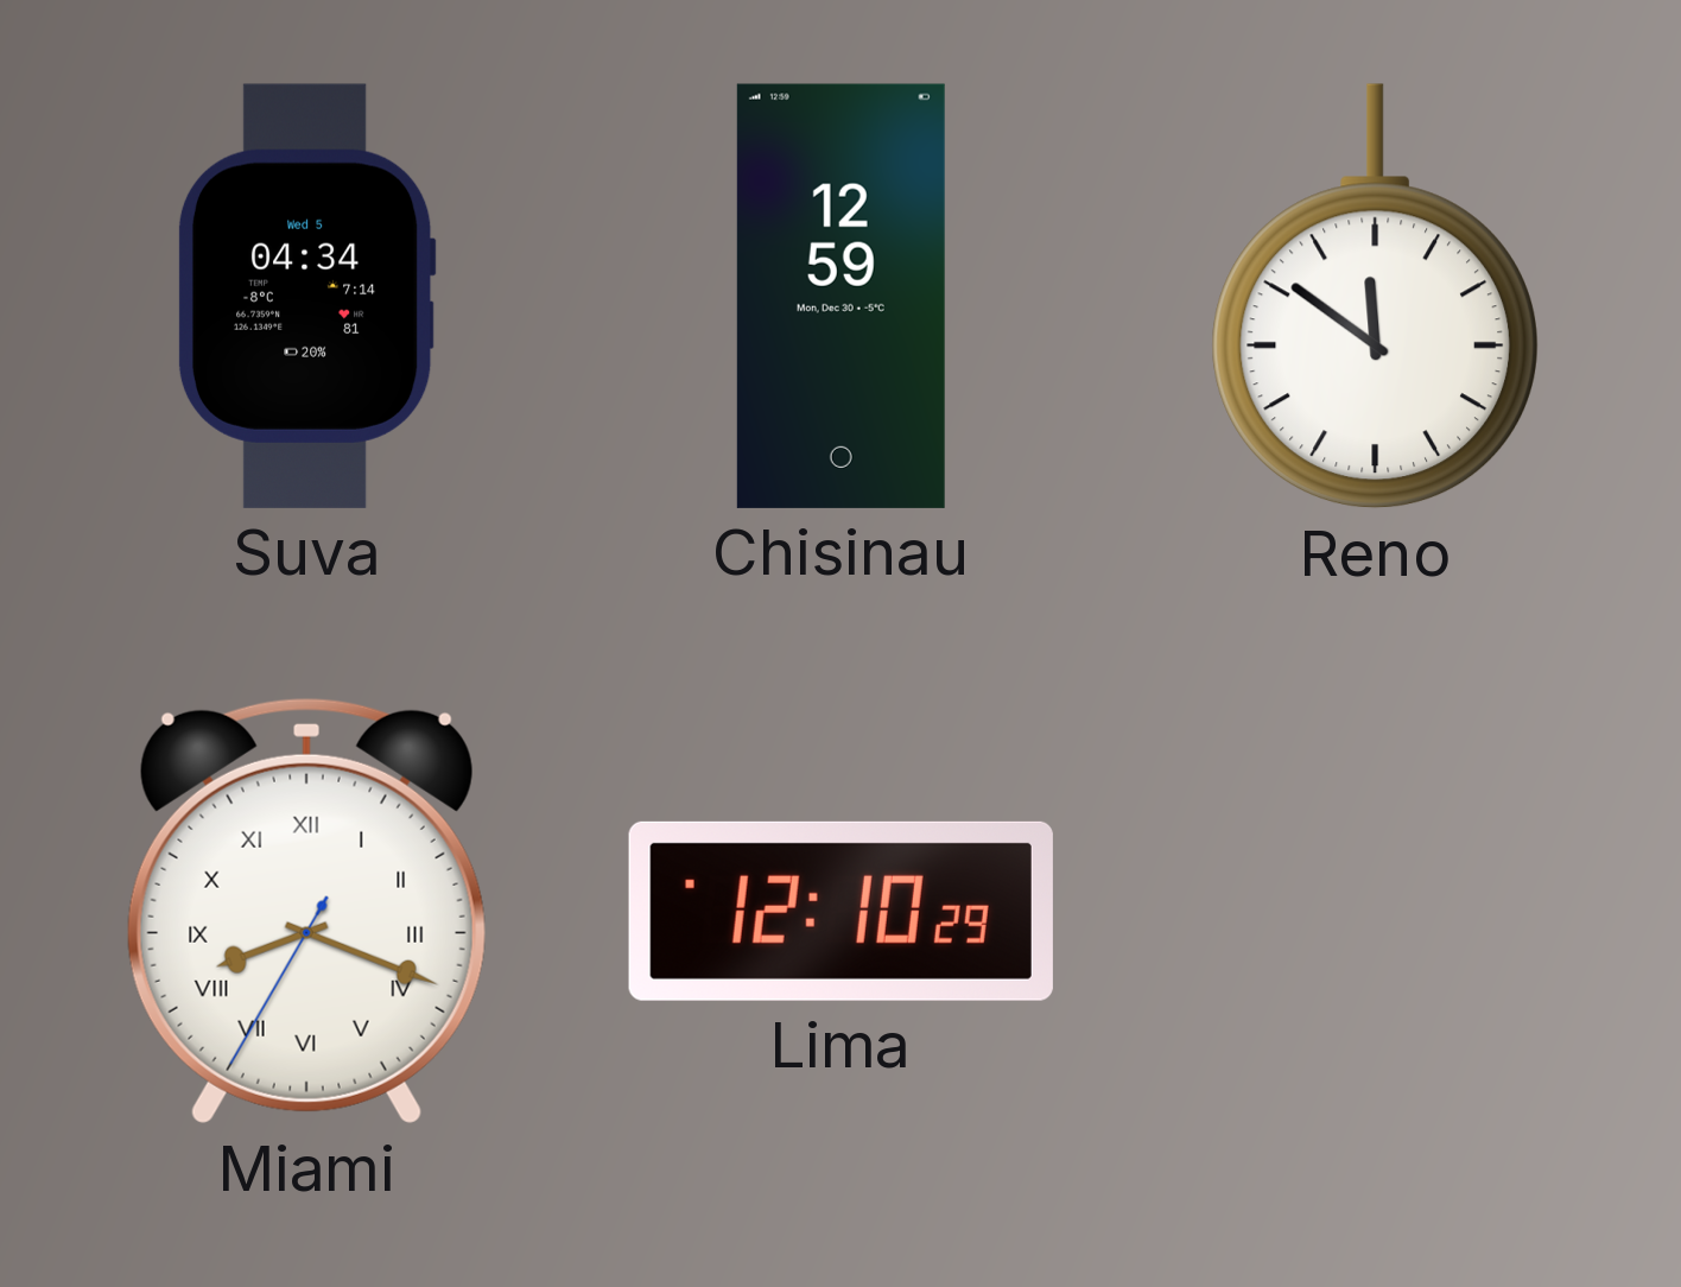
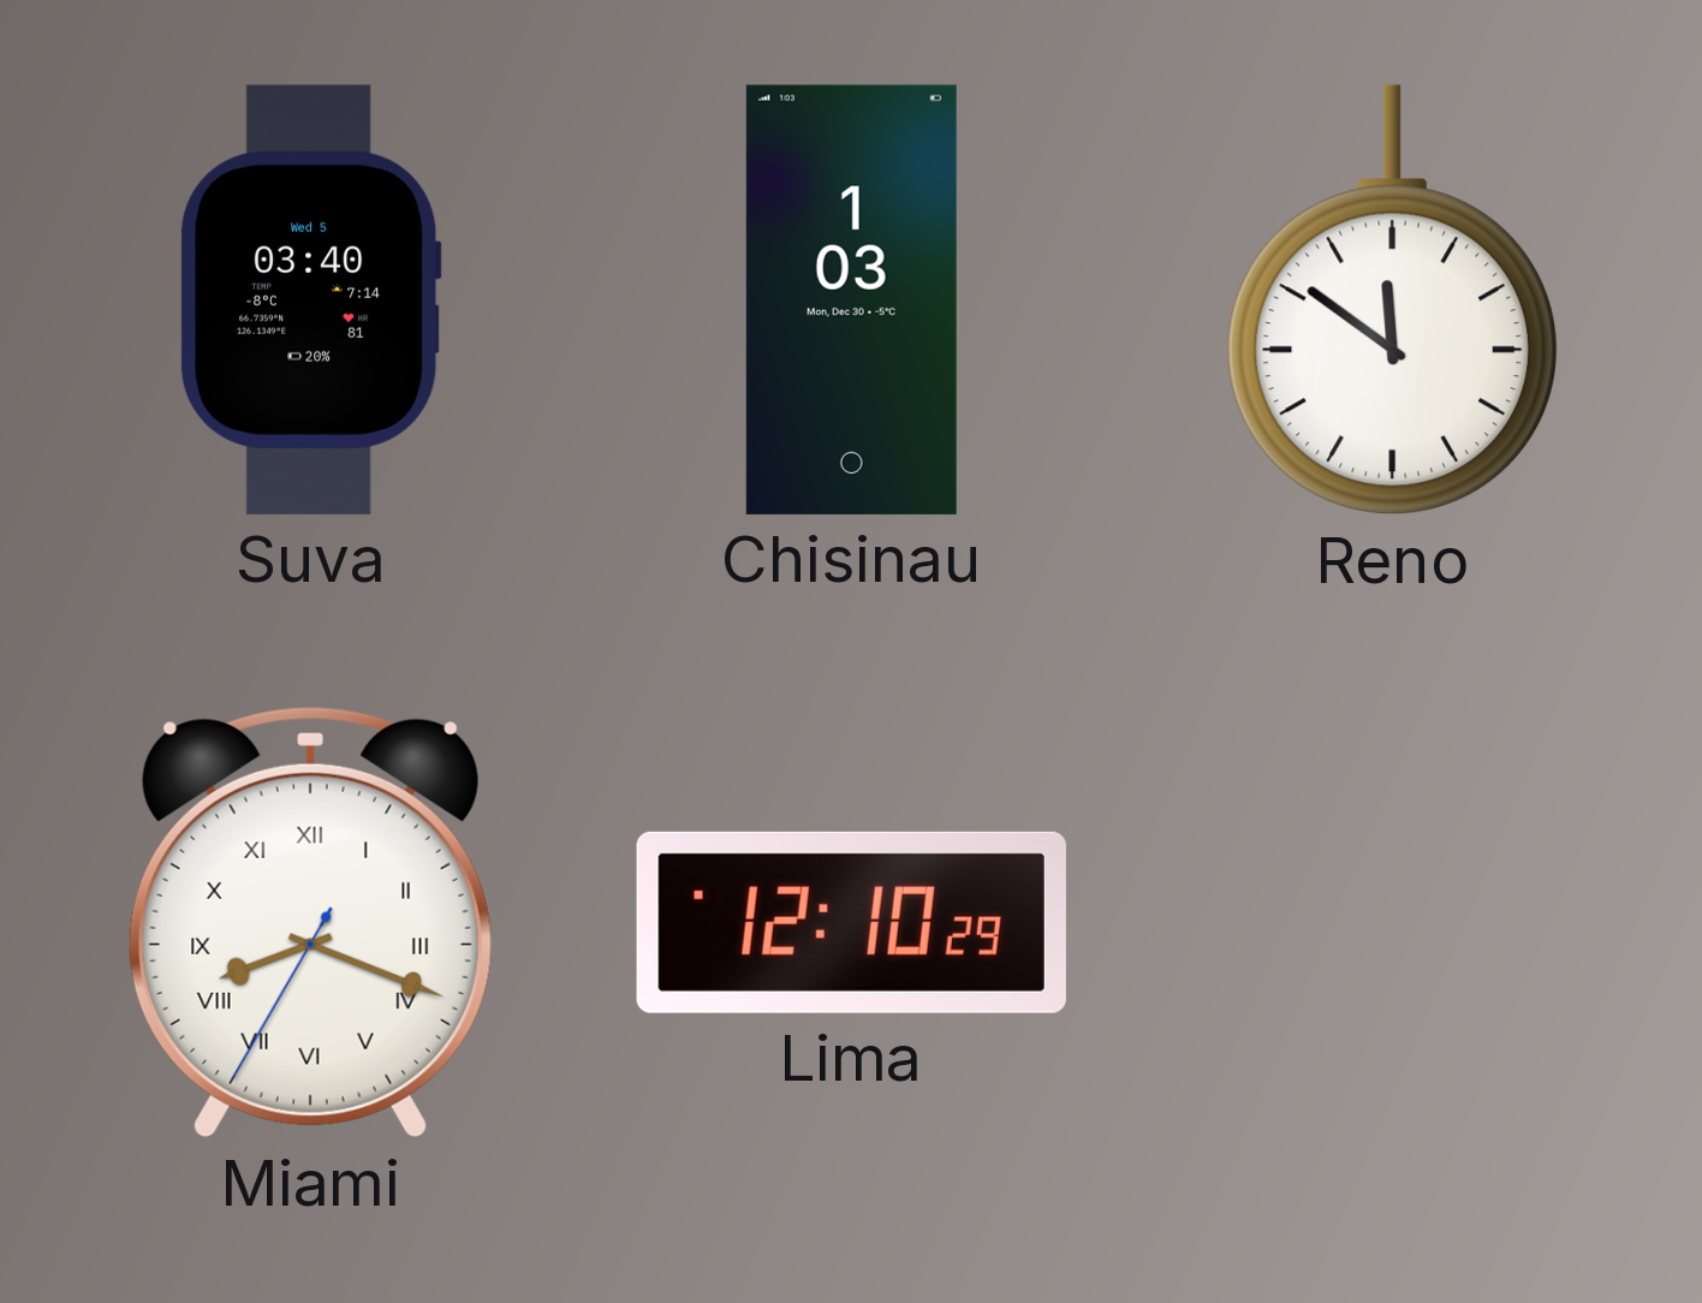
Suva: 04:34 -> 03:40
Chisinau: 12:59 -> 1:03
